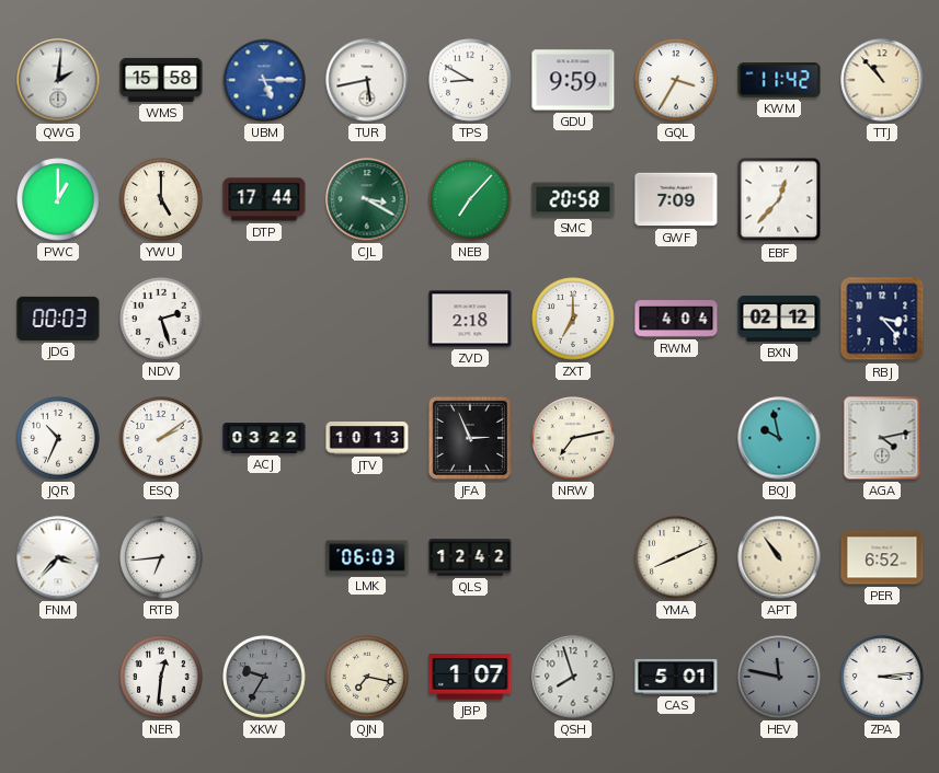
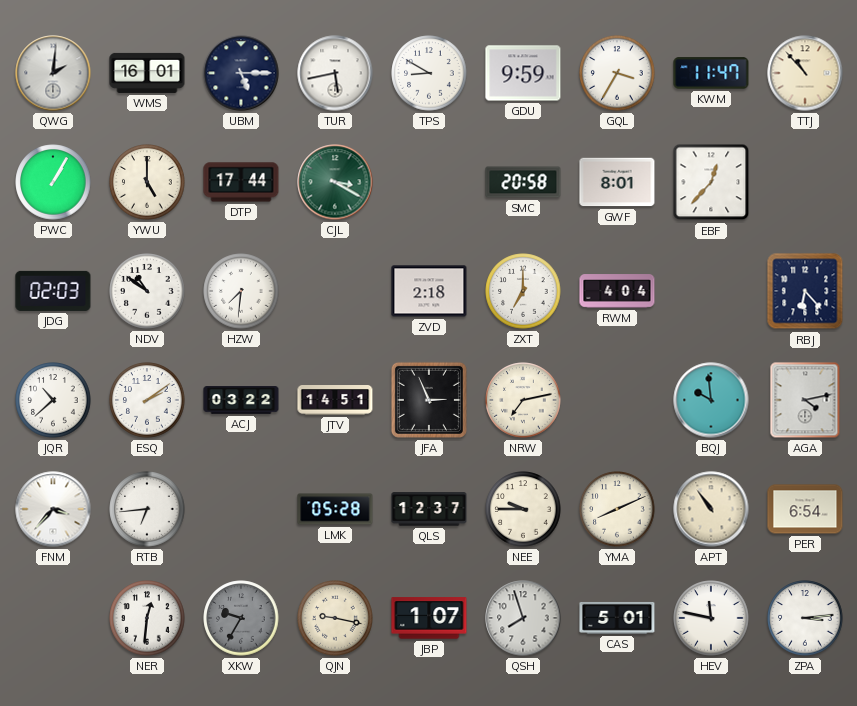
WMS: 15:58 -> 16:01
UBM dial: blue -> navy
KWM: 11:42 -> 11:47
PWC: 1:00 -> 1:05
NEB: 7:07 -> none
GWF: 7:09 -> 8:01
JDG: 00:03 -> 02:03
NDV: 2:27 -> 10:51
HZW: none -> 7:31
BXN: 02:12 -> none
RBJ: 3:23 -> 6:23
JQR: 10:34 -> 10:38
JTV: 10:13 -> 14:51
BQJ: 9:58 -> 9:59
LMK: 06:03 -> 05:28
QLS: 12:42 -> 12:37
NEE: none -> 9:45
PER: 6:52 -> 6:54
QJN: 7:17 -> 9:17
HEV dial: grey -> white
